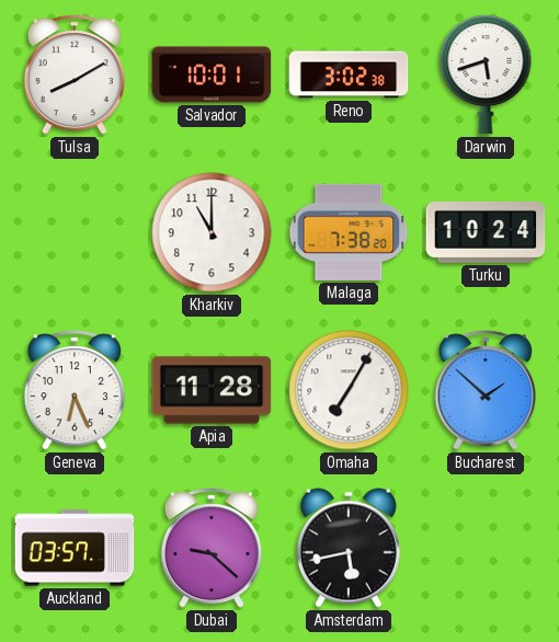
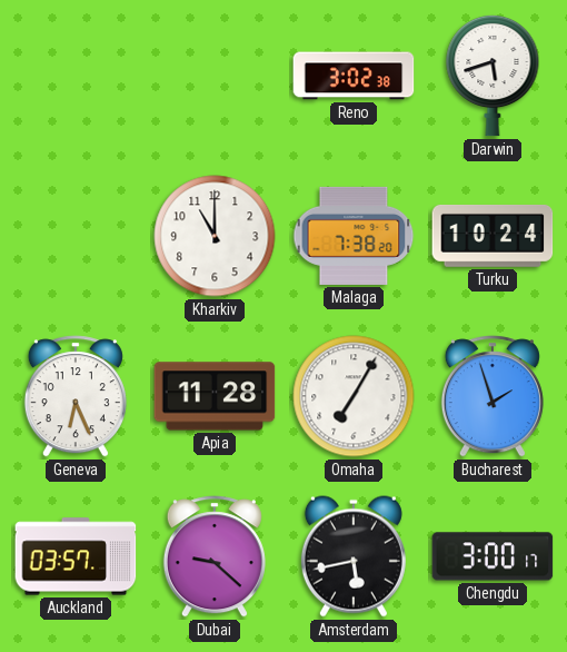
Tulsa: 8:10 -> none
Salvador: 10:01 -> none
Bucharest: 1:52 -> 1:57
Chengdu: none -> 3:00
